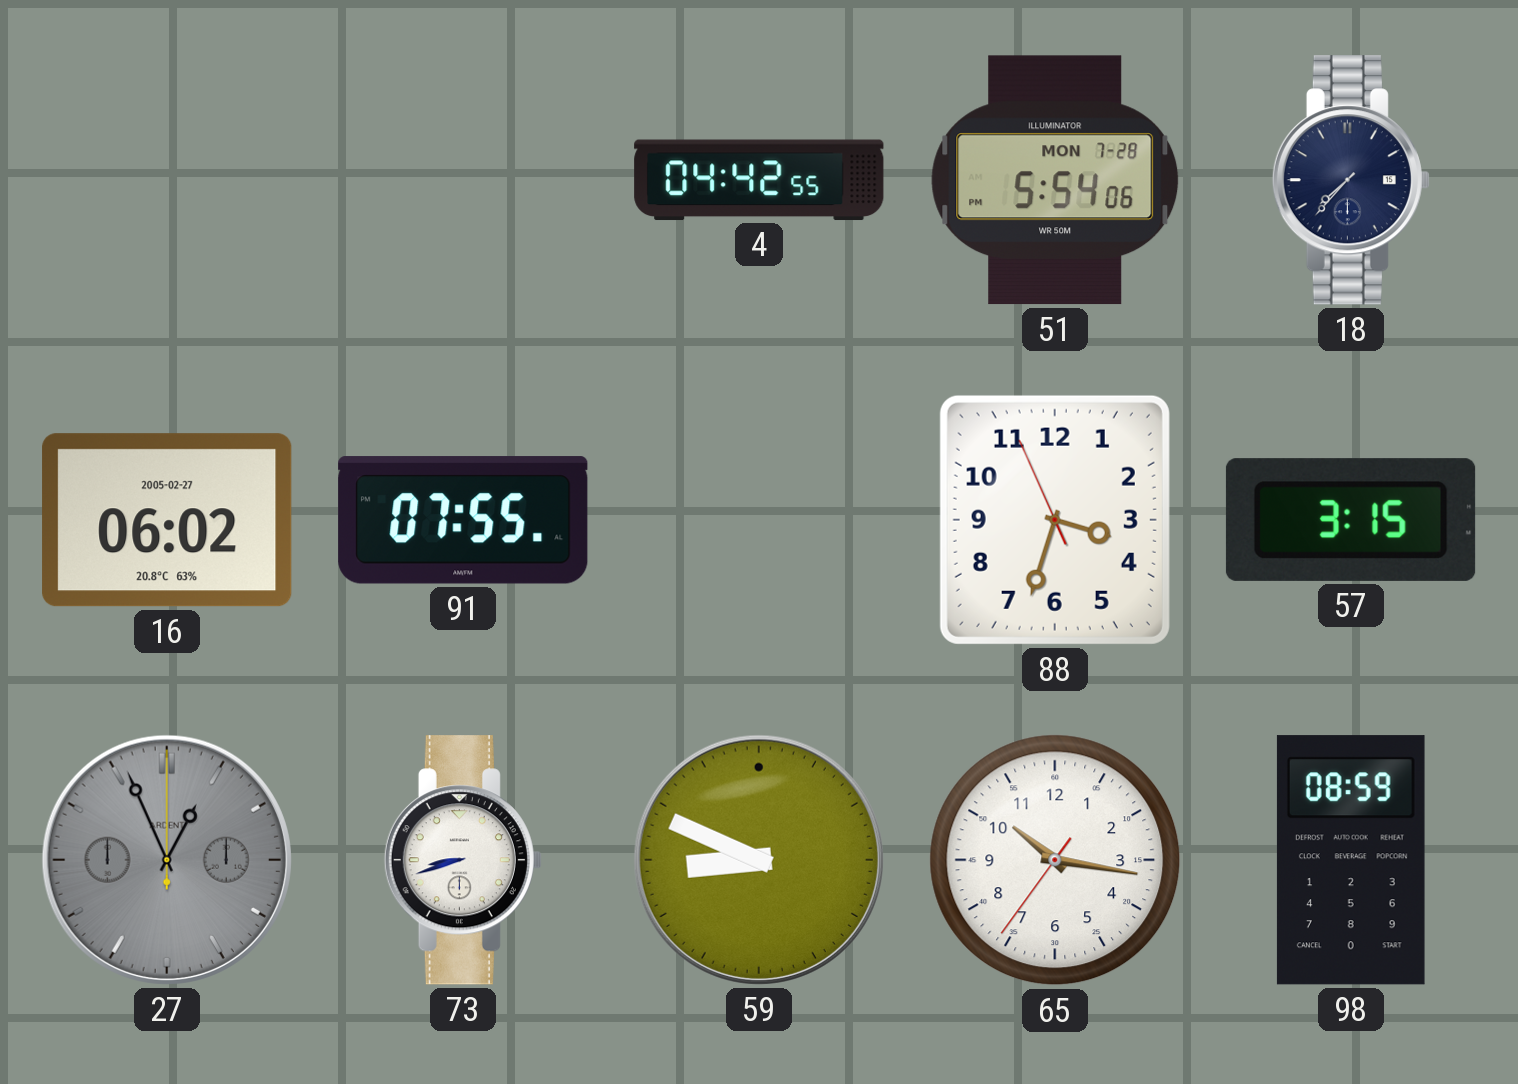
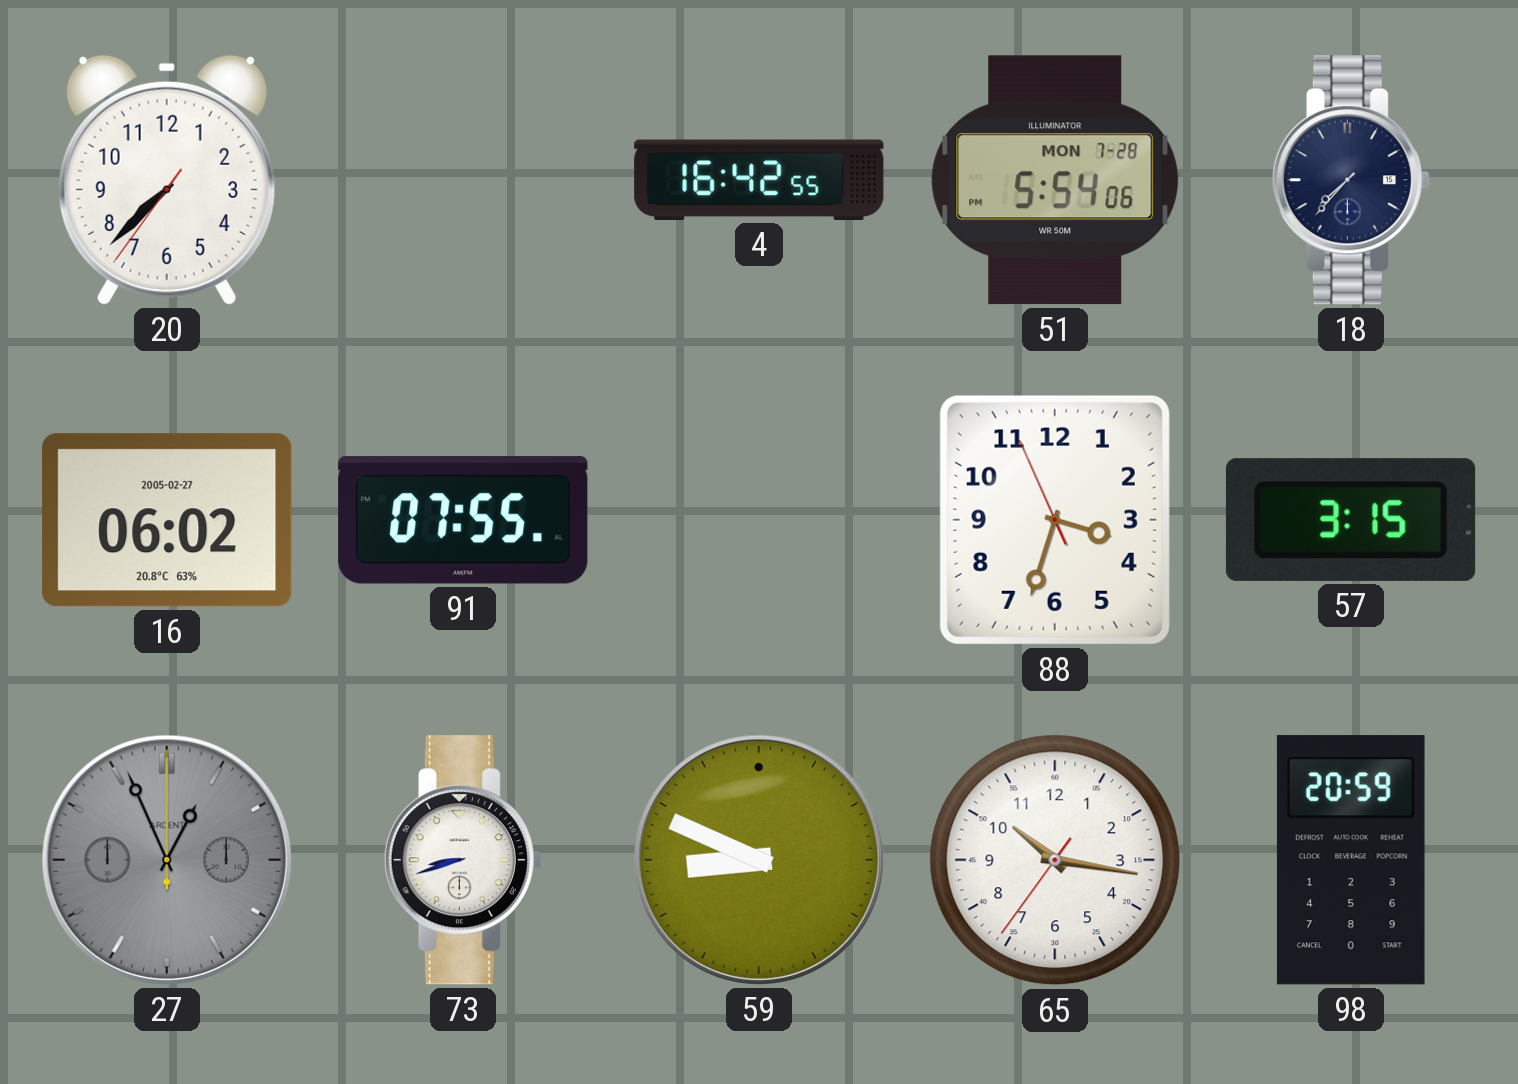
20: none -> 7:37
4: 04:42 -> 16:42
98: 08:59 -> 20:59
